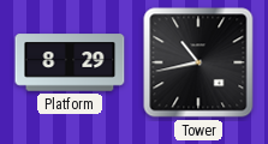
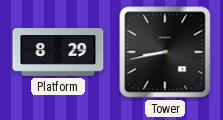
Tower: 10:43 -> 8:43
